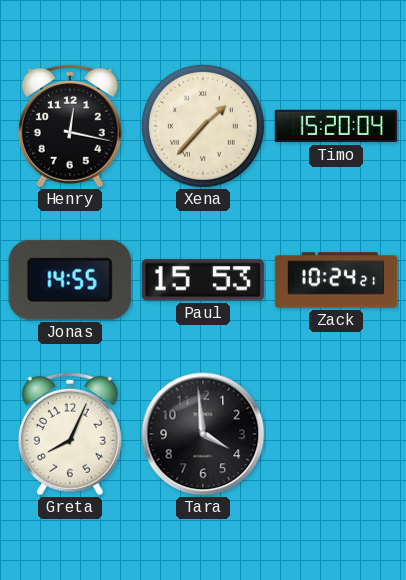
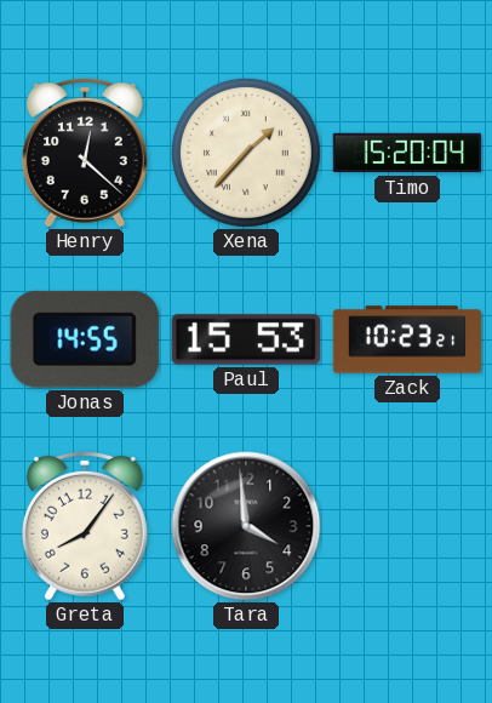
Henry: 12:17 -> 12:22
Zack: 10:24 -> 10:23
Greta: 8:04 -> 8:06
